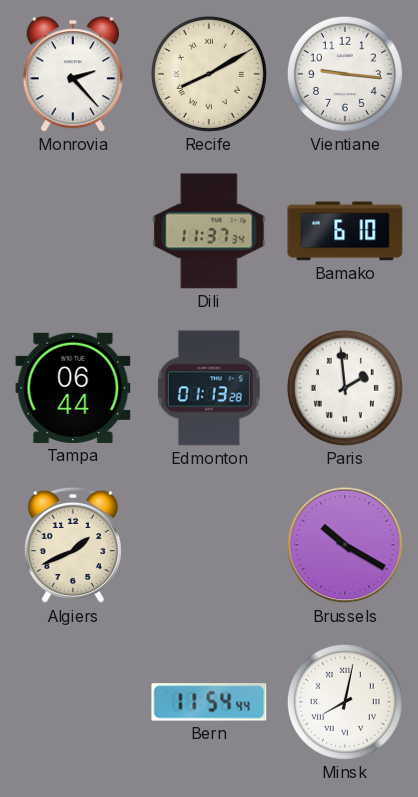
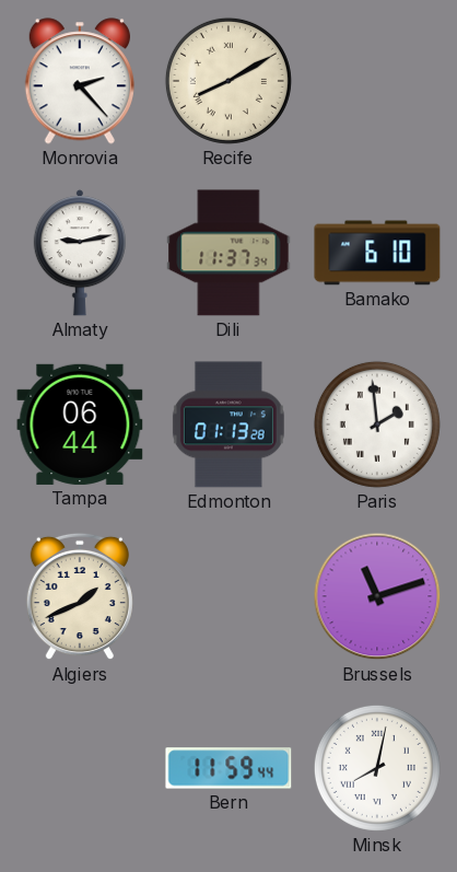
Vientiane: 9:16 -> none
Almaty: none -> 9:13
Brussels: 10:20 -> 11:12
Bern: 11:54 -> 11:59
